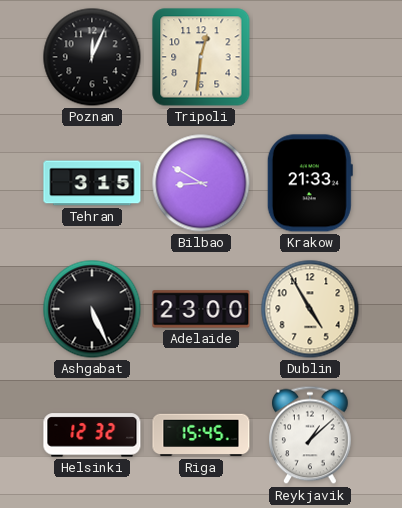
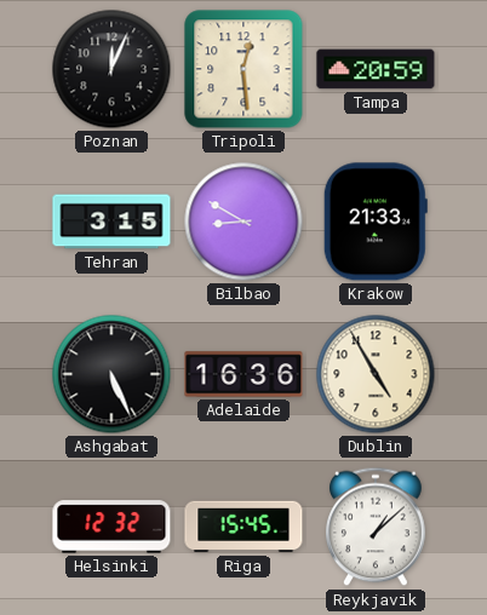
Tripoli: 12:31 -> 12:29
Tampa: none -> 20:59
Adelaide: 23:00 -> 16:36
